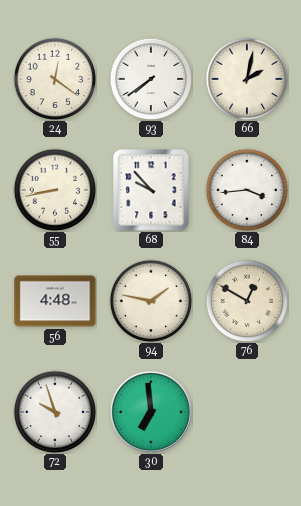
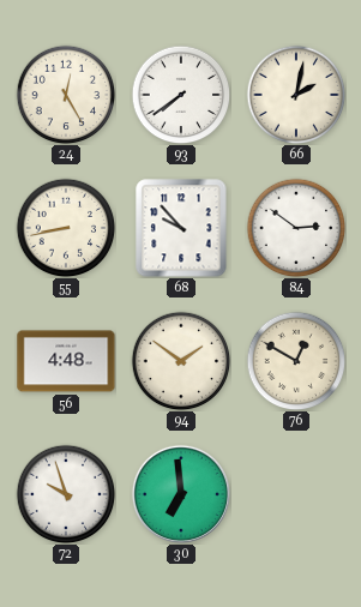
24: 12:21 -> 12:25
84: 3:44 -> 2:51
94: 1:47 -> 1:51
